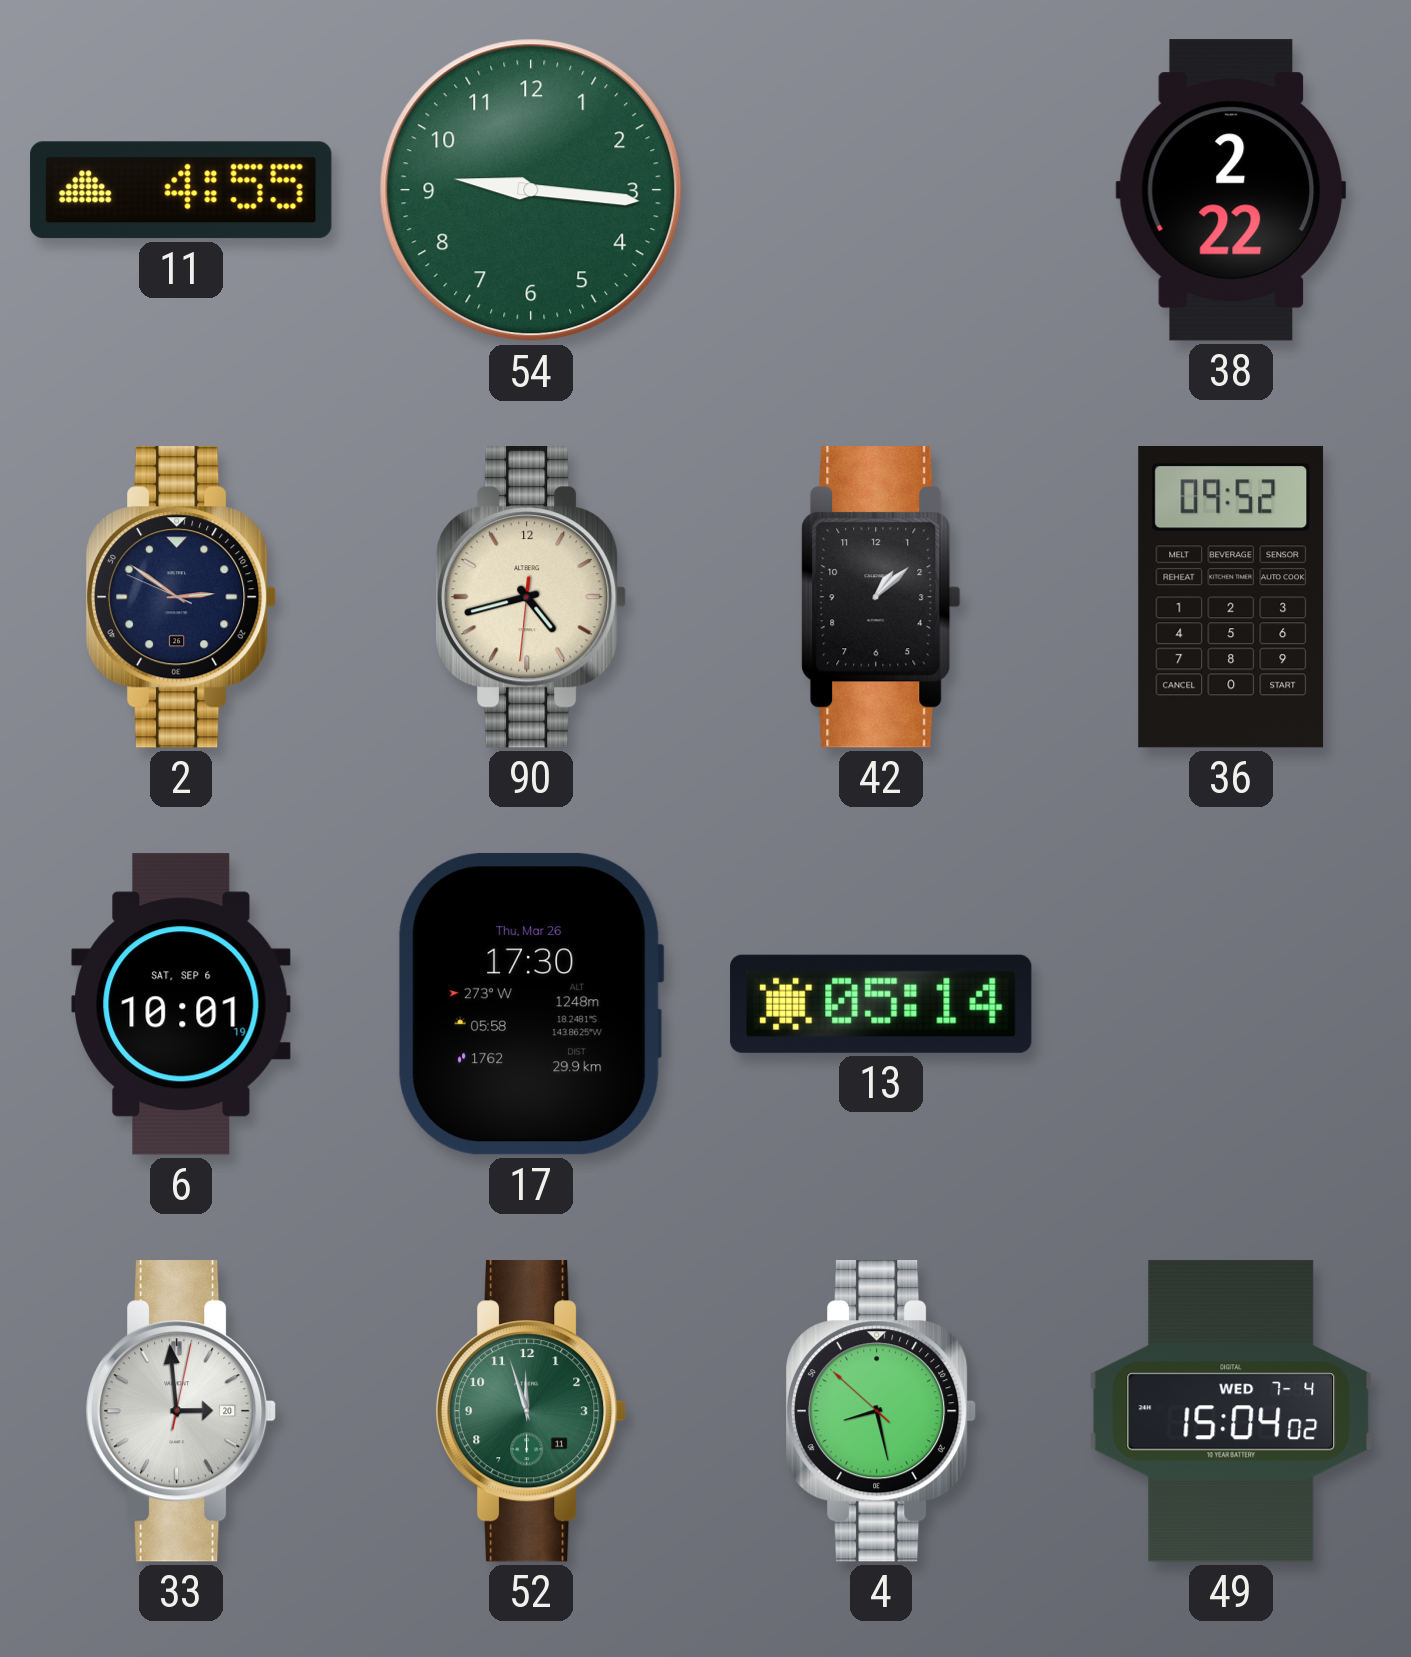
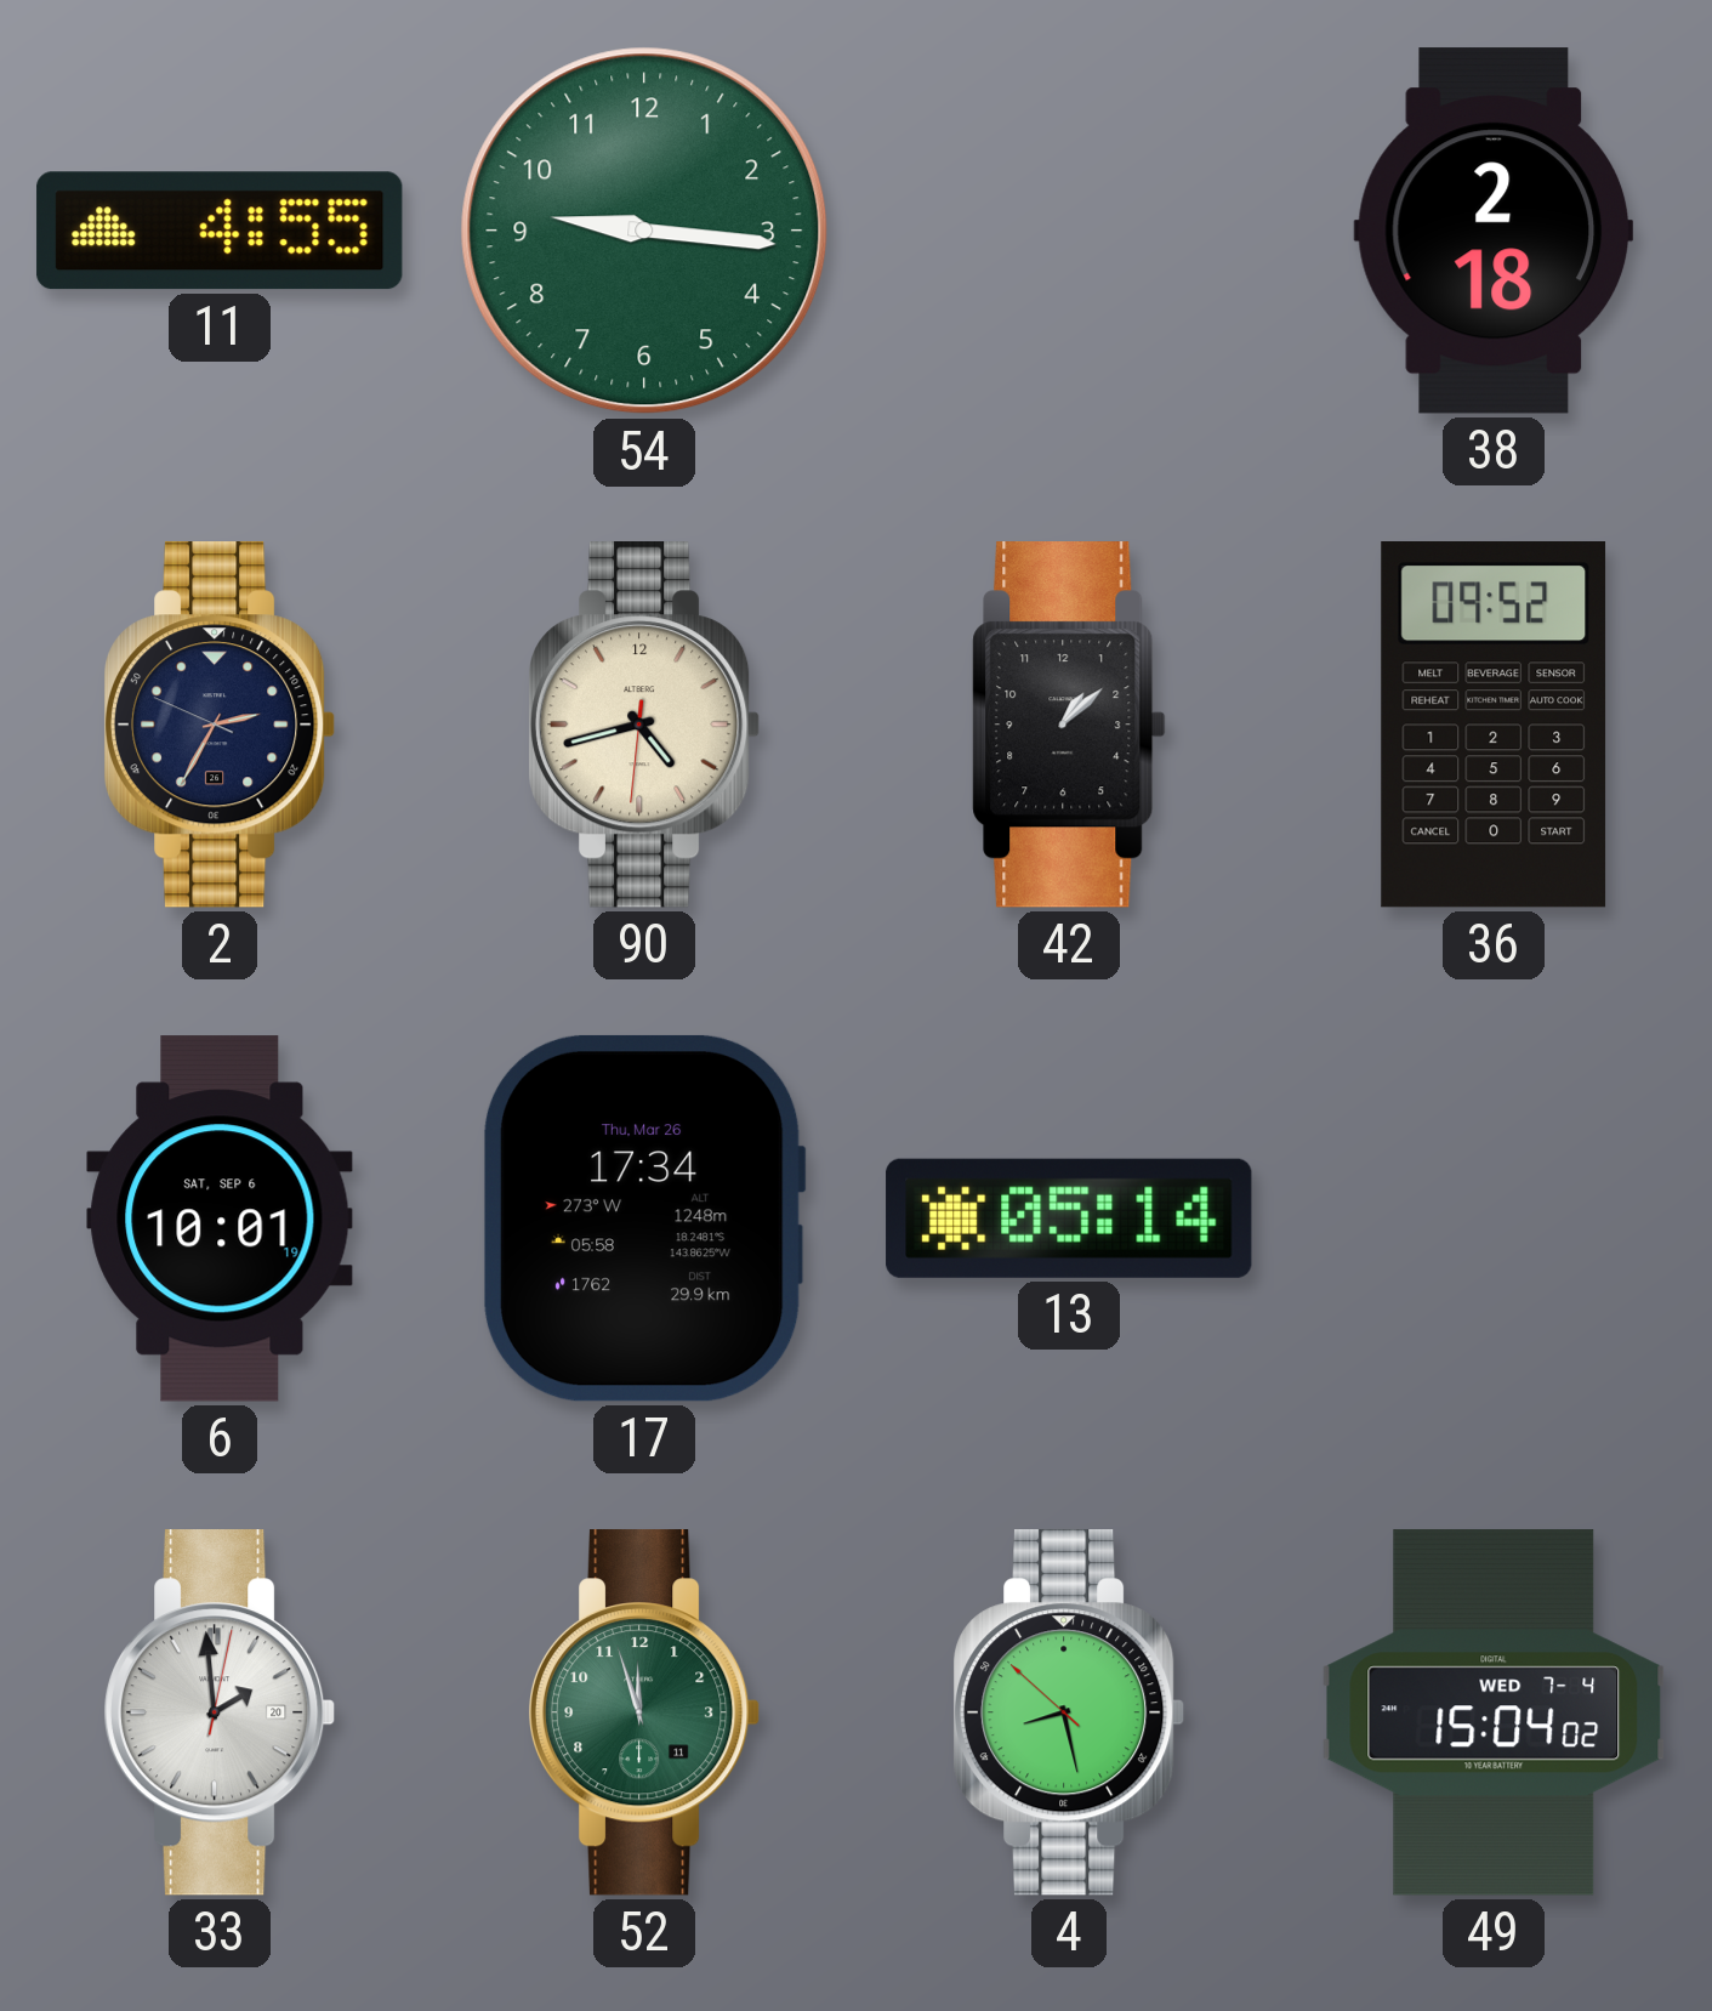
38: 2:22 -> 2:18
2: 2:50 -> 2:34
17: 17:30 -> 17:34
33: 2:59 -> 1:59
